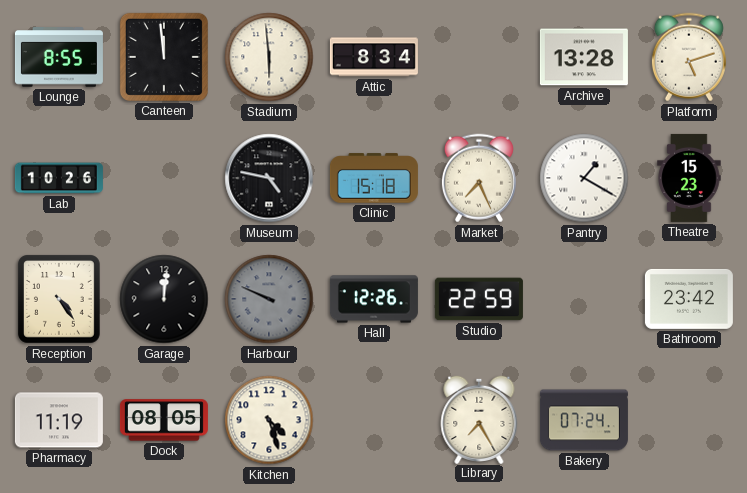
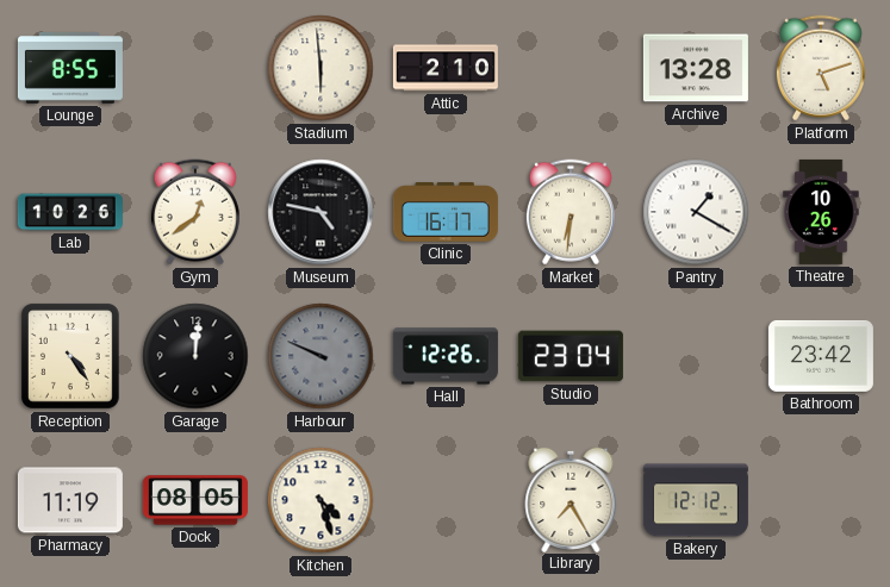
Canteen: 11:59 -> none
Attic: 8:34 -> 2:10
Gym: none -> 12:39
Clinic: 15:18 -> 16:17
Market: 7:26 -> 6:31
Theatre: 15:23 -> 10:26
Studio: 22:59 -> 23:04
Bakery: 07:24 -> 12:12
